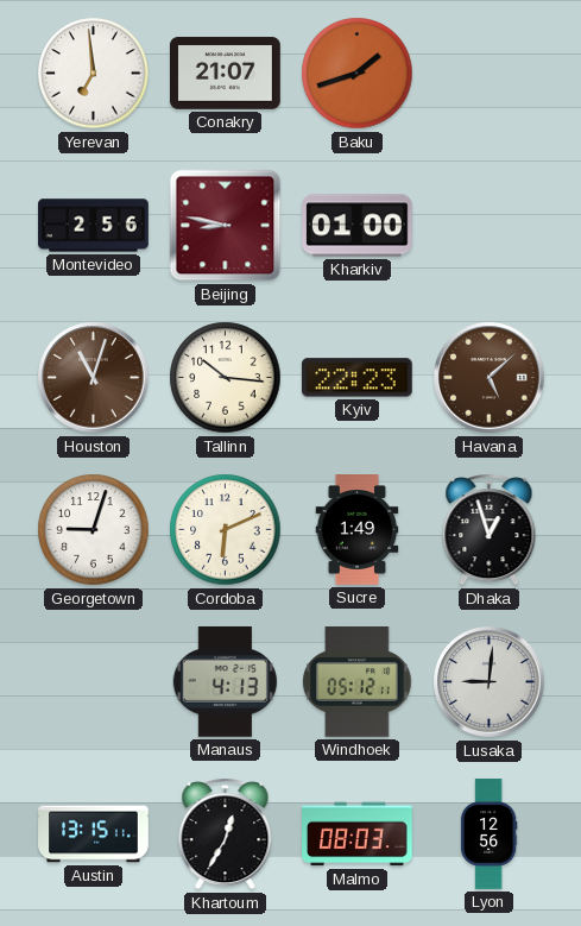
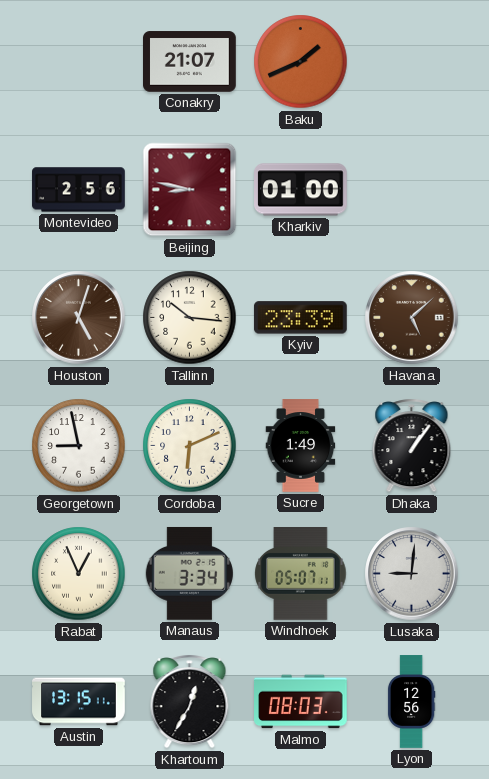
Yerevan: 6:59 -> none
Baku: 1:42 -> 1:41
Houston: 11:03 -> 5:03
Kyiv: 22:23 -> 23:39
Georgetown: 9:03 -> 8:58
Dhaka: 12:57 -> 1:06
Rabat: none -> 12:56
Manaus: 4:13 -> 3:34
Windhoek: 05:12 -> 05:07
